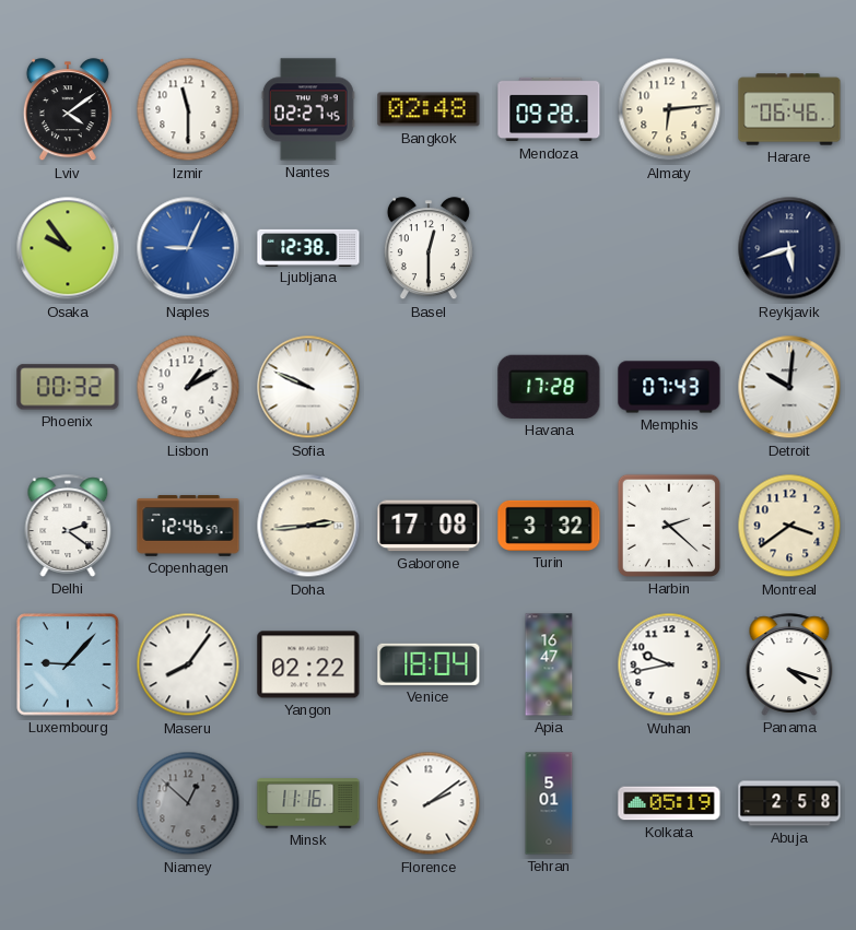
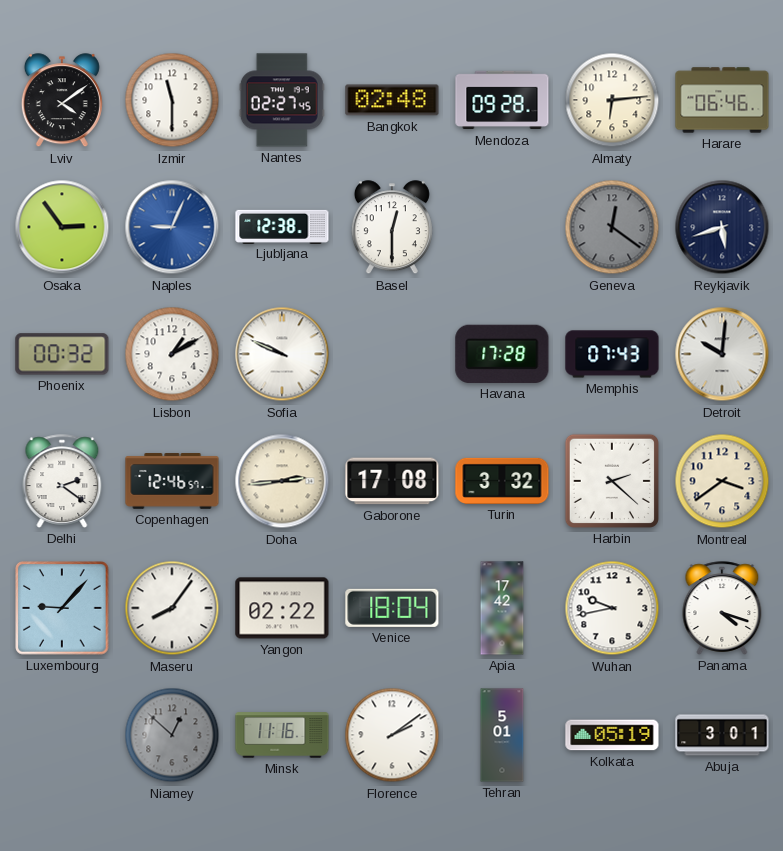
Osaka: 9:54 -> 2:54
Geneva: none -> 12:21
Apia: 16:47 -> 17:42
Abuja: 2:58 -> 3:01
